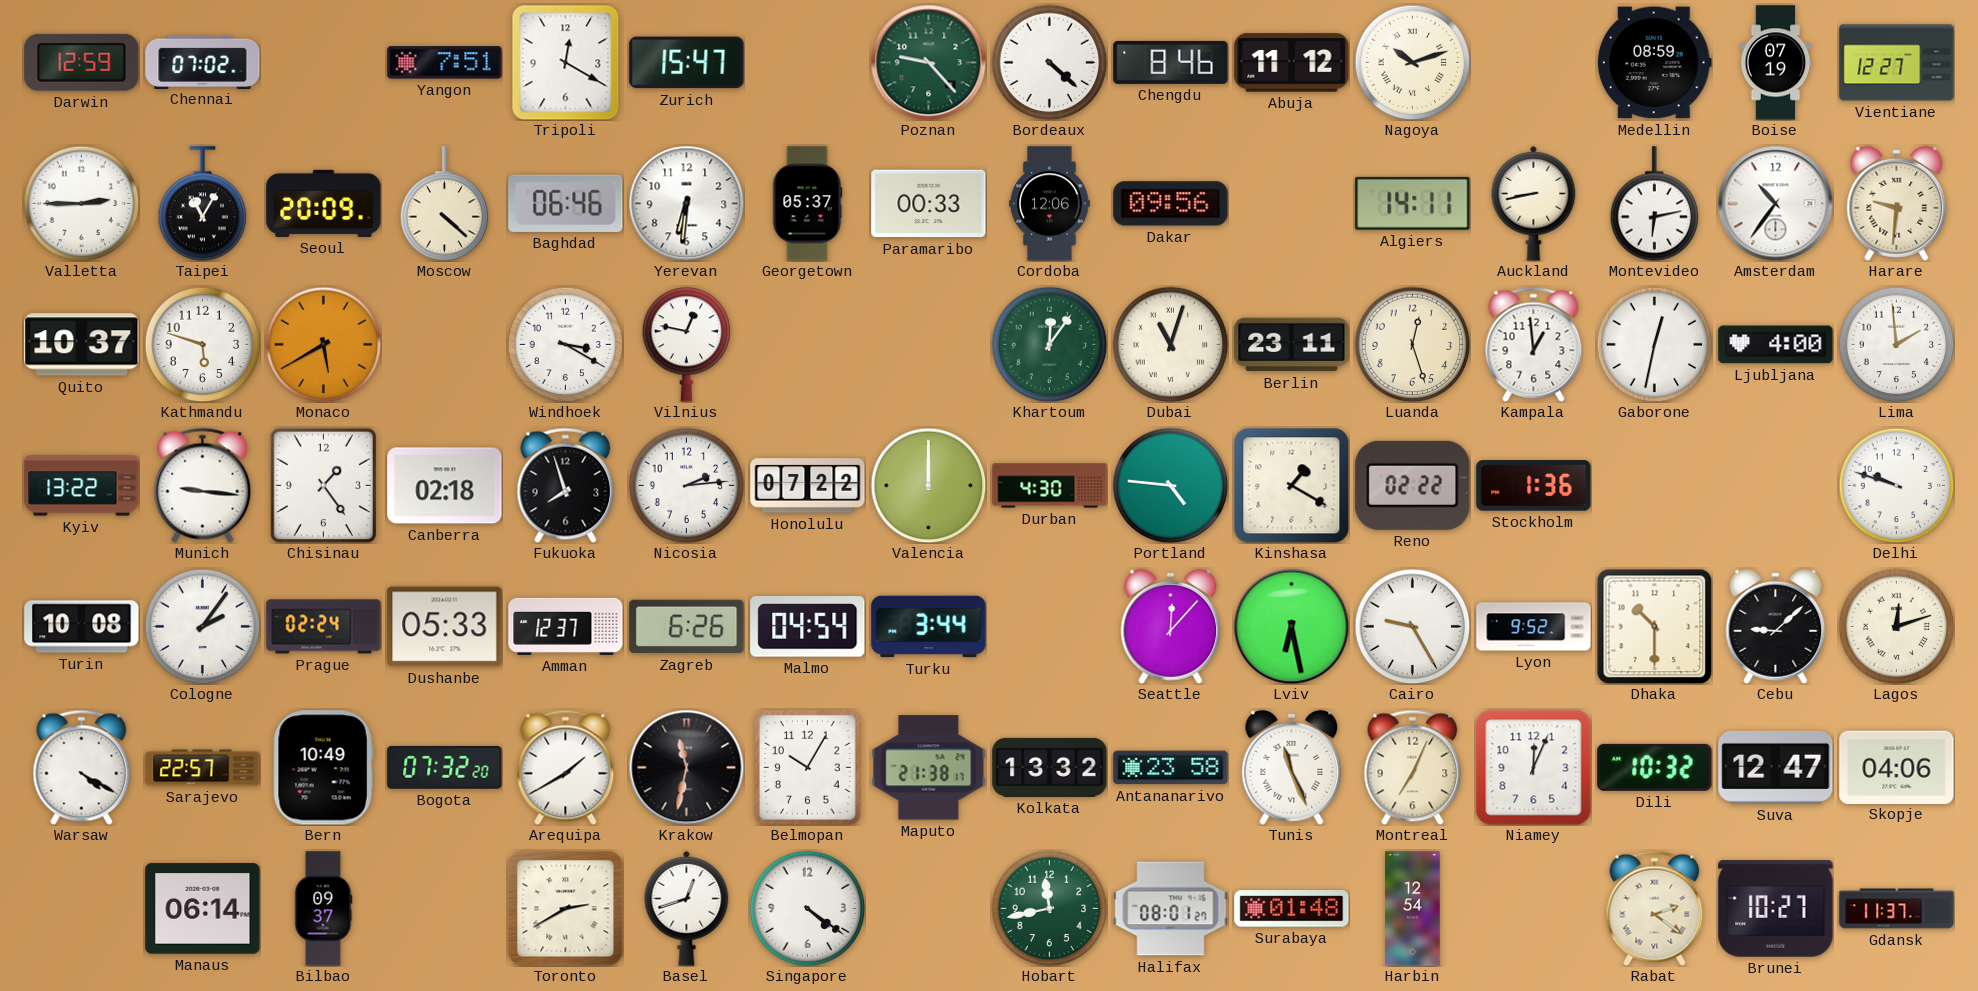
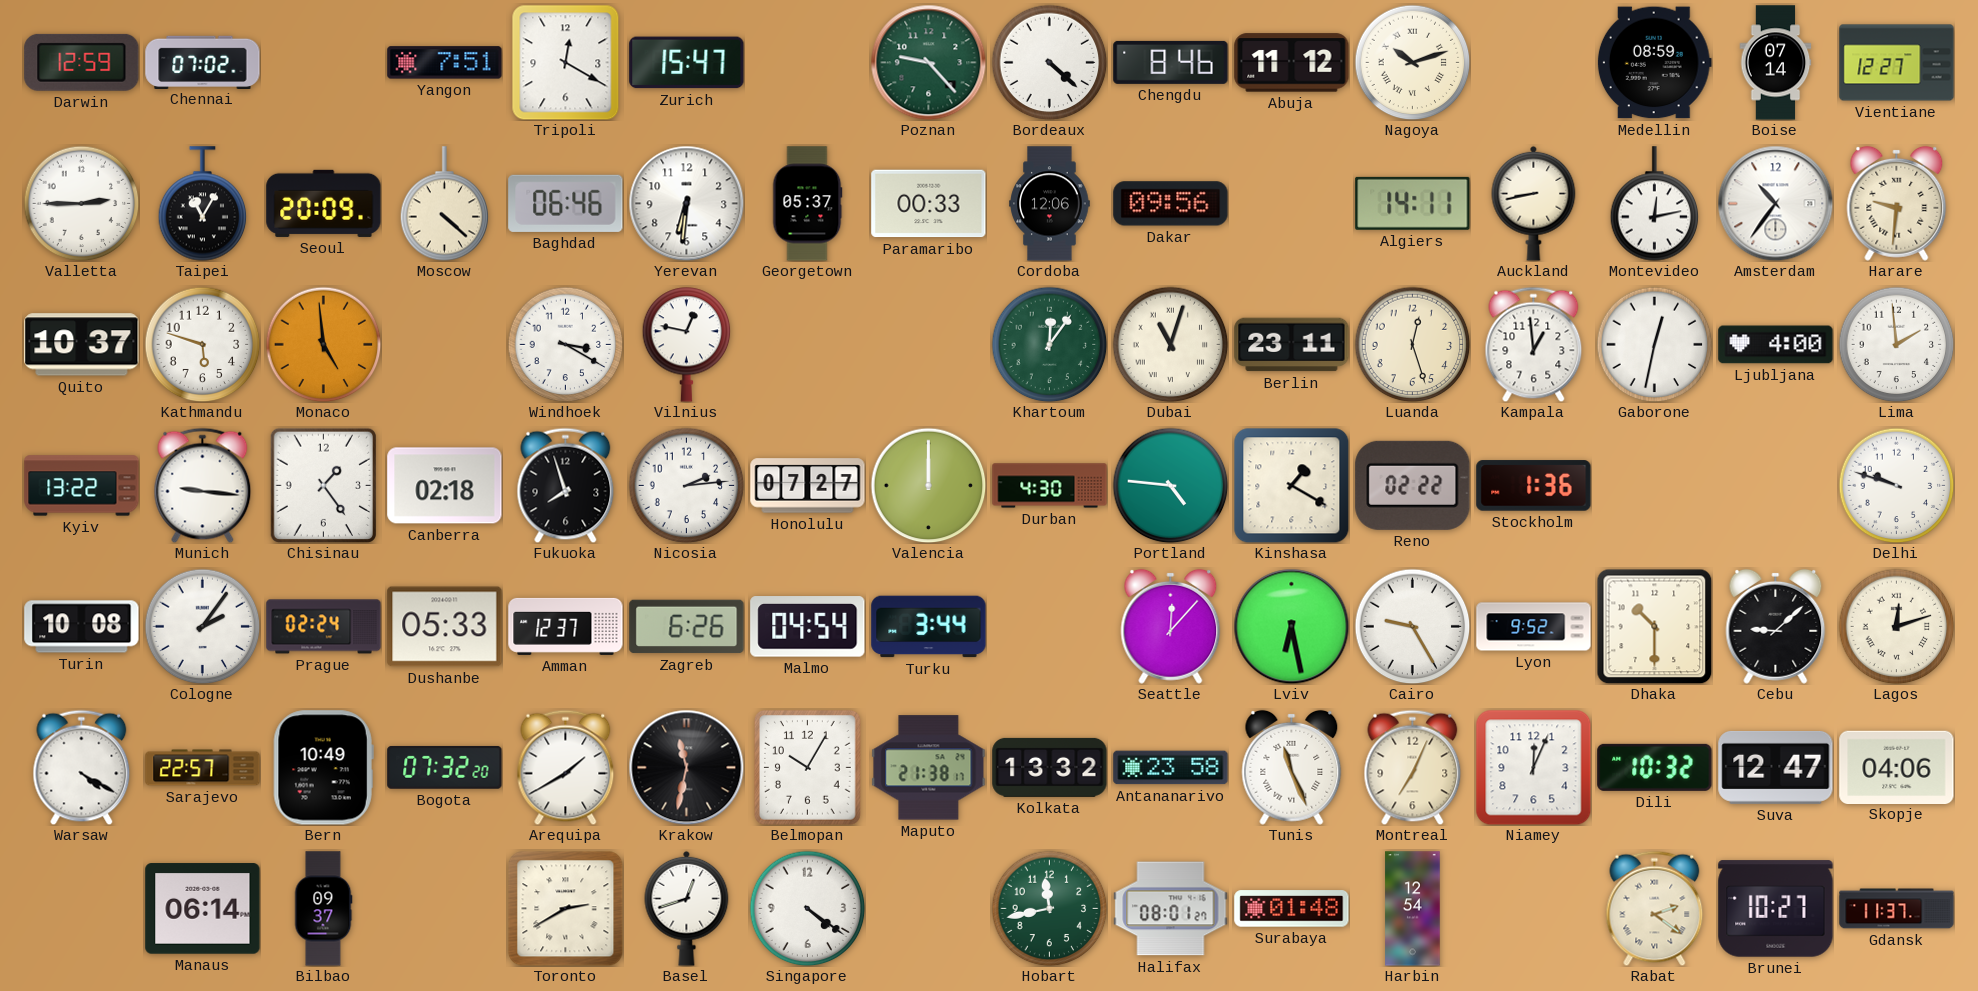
Boise: 07:19 -> 07:14
Montevideo: 6:13 -> 12:13
Monaco: 5:40 -> 4:59
Honolulu: 07:22 -> 07:27
